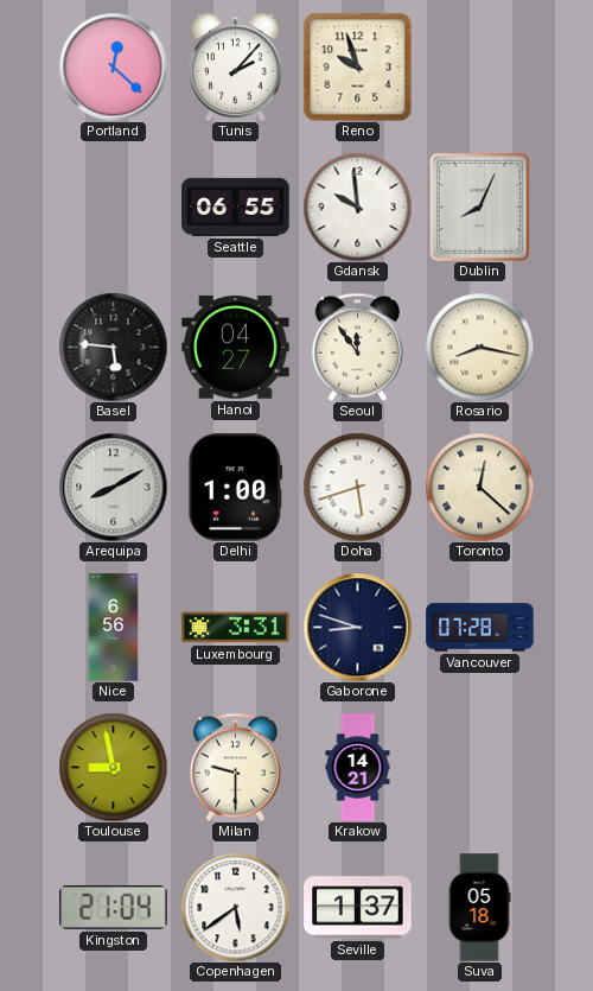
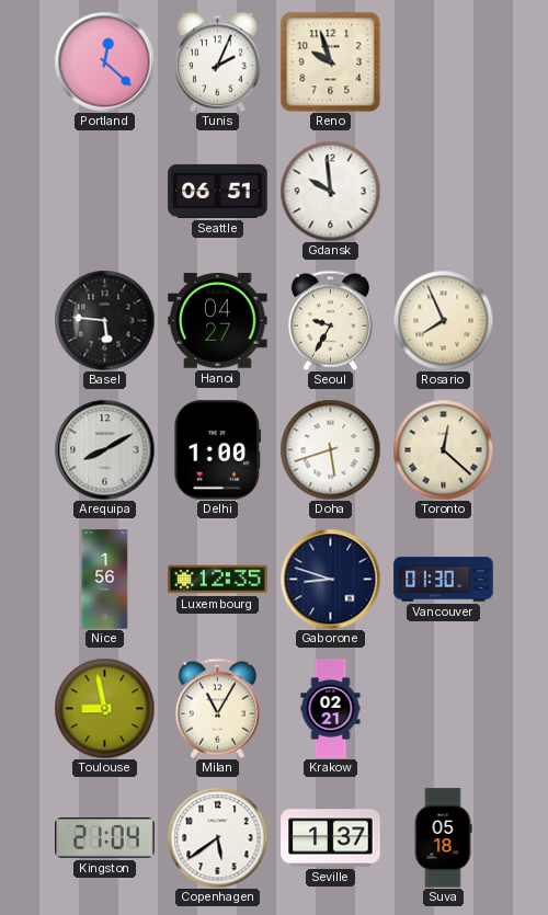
Tunis: 2:07 -> 2:04
Seattle: 06:55 -> 06:51
Dublin: 8:04 -> none
Seoul: 11:54 -> 9:35
Rosario: 8:17 -> 7:56
Nice: 6:56 -> 1:56
Luxembourg: 3:31 -> 12:35
Vancouver: 07:28 -> 01:30
Milan: 9:30 -> 11:05
Krakow: 14:21 -> 02:21
